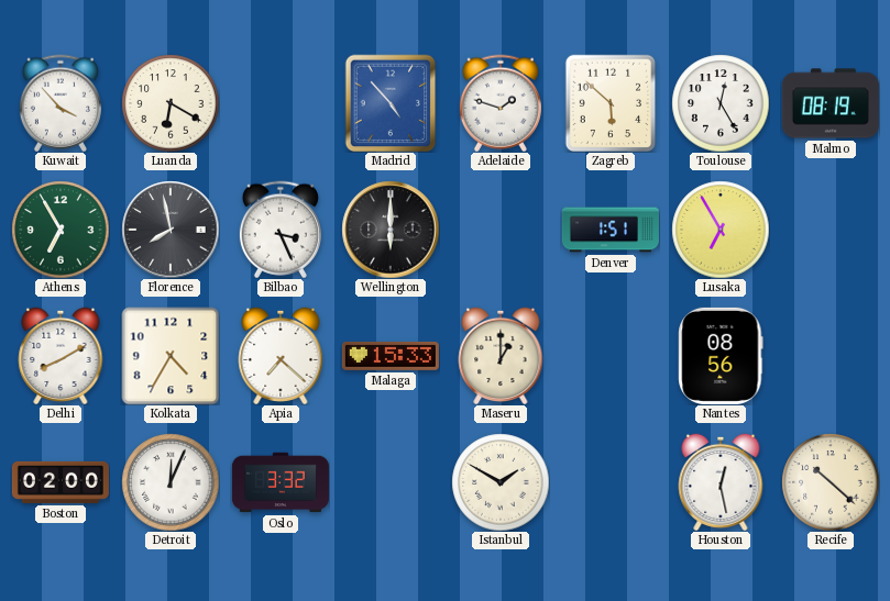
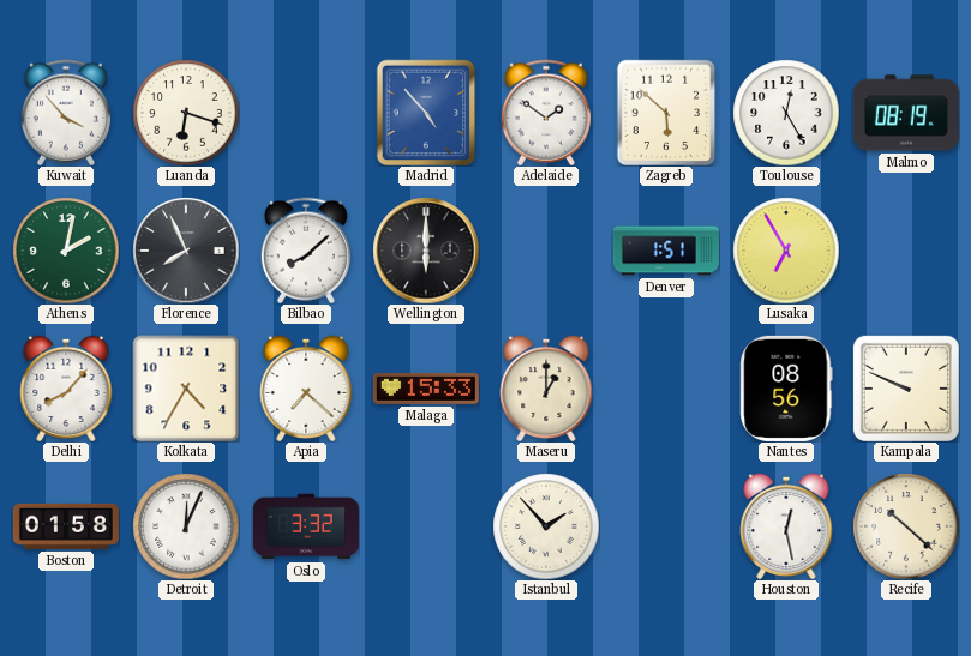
Luanda: 6:20 -> 6:18
Adelaide: 1:48 -> 1:51
Athens: 6:55 -> 2:02
Florence: 7:58 -> 7:56
Bilbao: 3:26 -> 8:08
Delhi: 8:10 -> 8:07
Kampala: none -> 9:49
Boston: 02:00 -> 01:58
Istanbul: 1:50 -> 1:53
